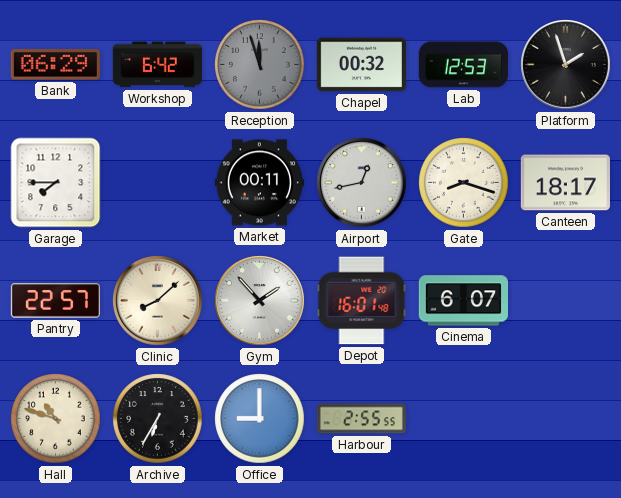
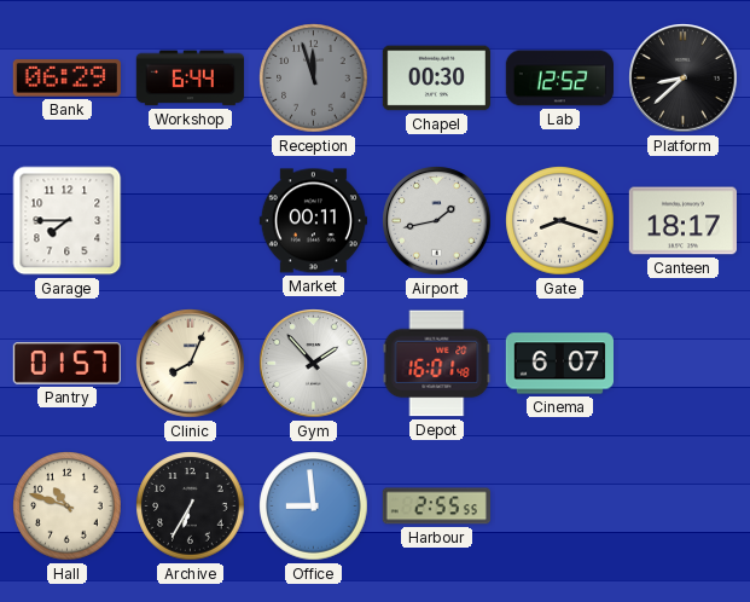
Workshop: 6:42 -> 6:44
Chapel: 00:32 -> 00:30
Lab: 12:53 -> 12:52
Platform: 1:57 -> 8:38
Airport: 12:43 -> 1:43
Pantry: 22:57 -> 01:57
Clinic: 8:08 -> 8:04
Office: 9:00 -> 8:59
